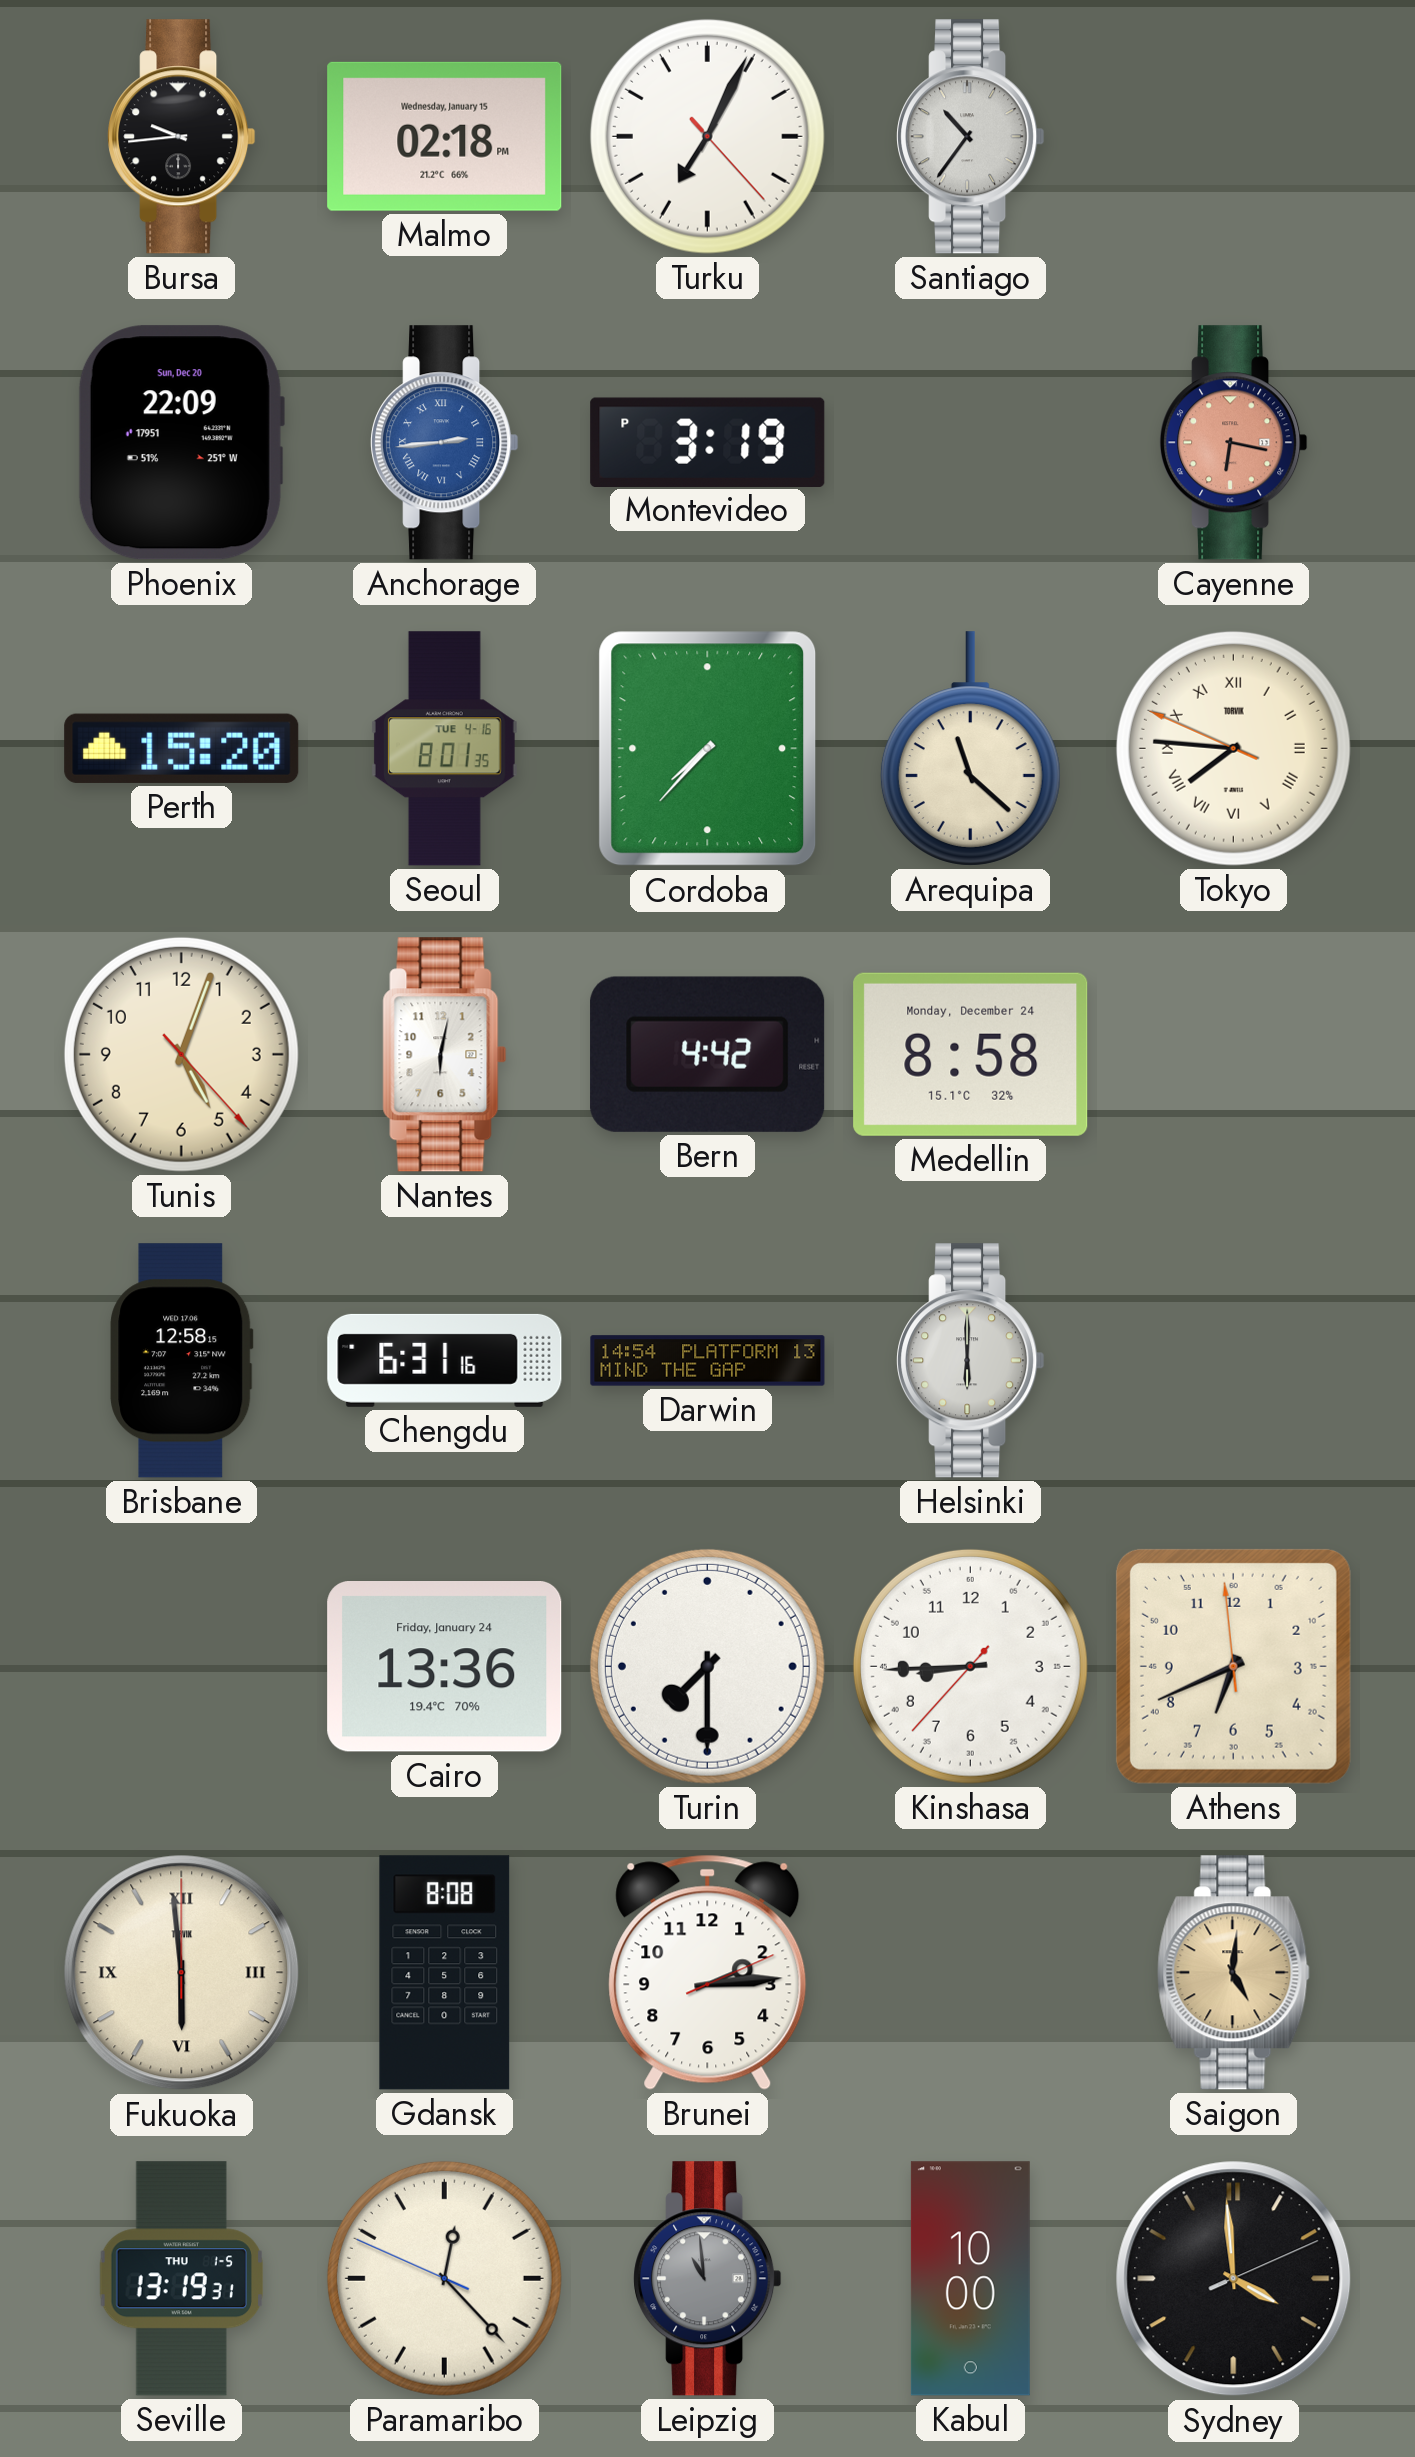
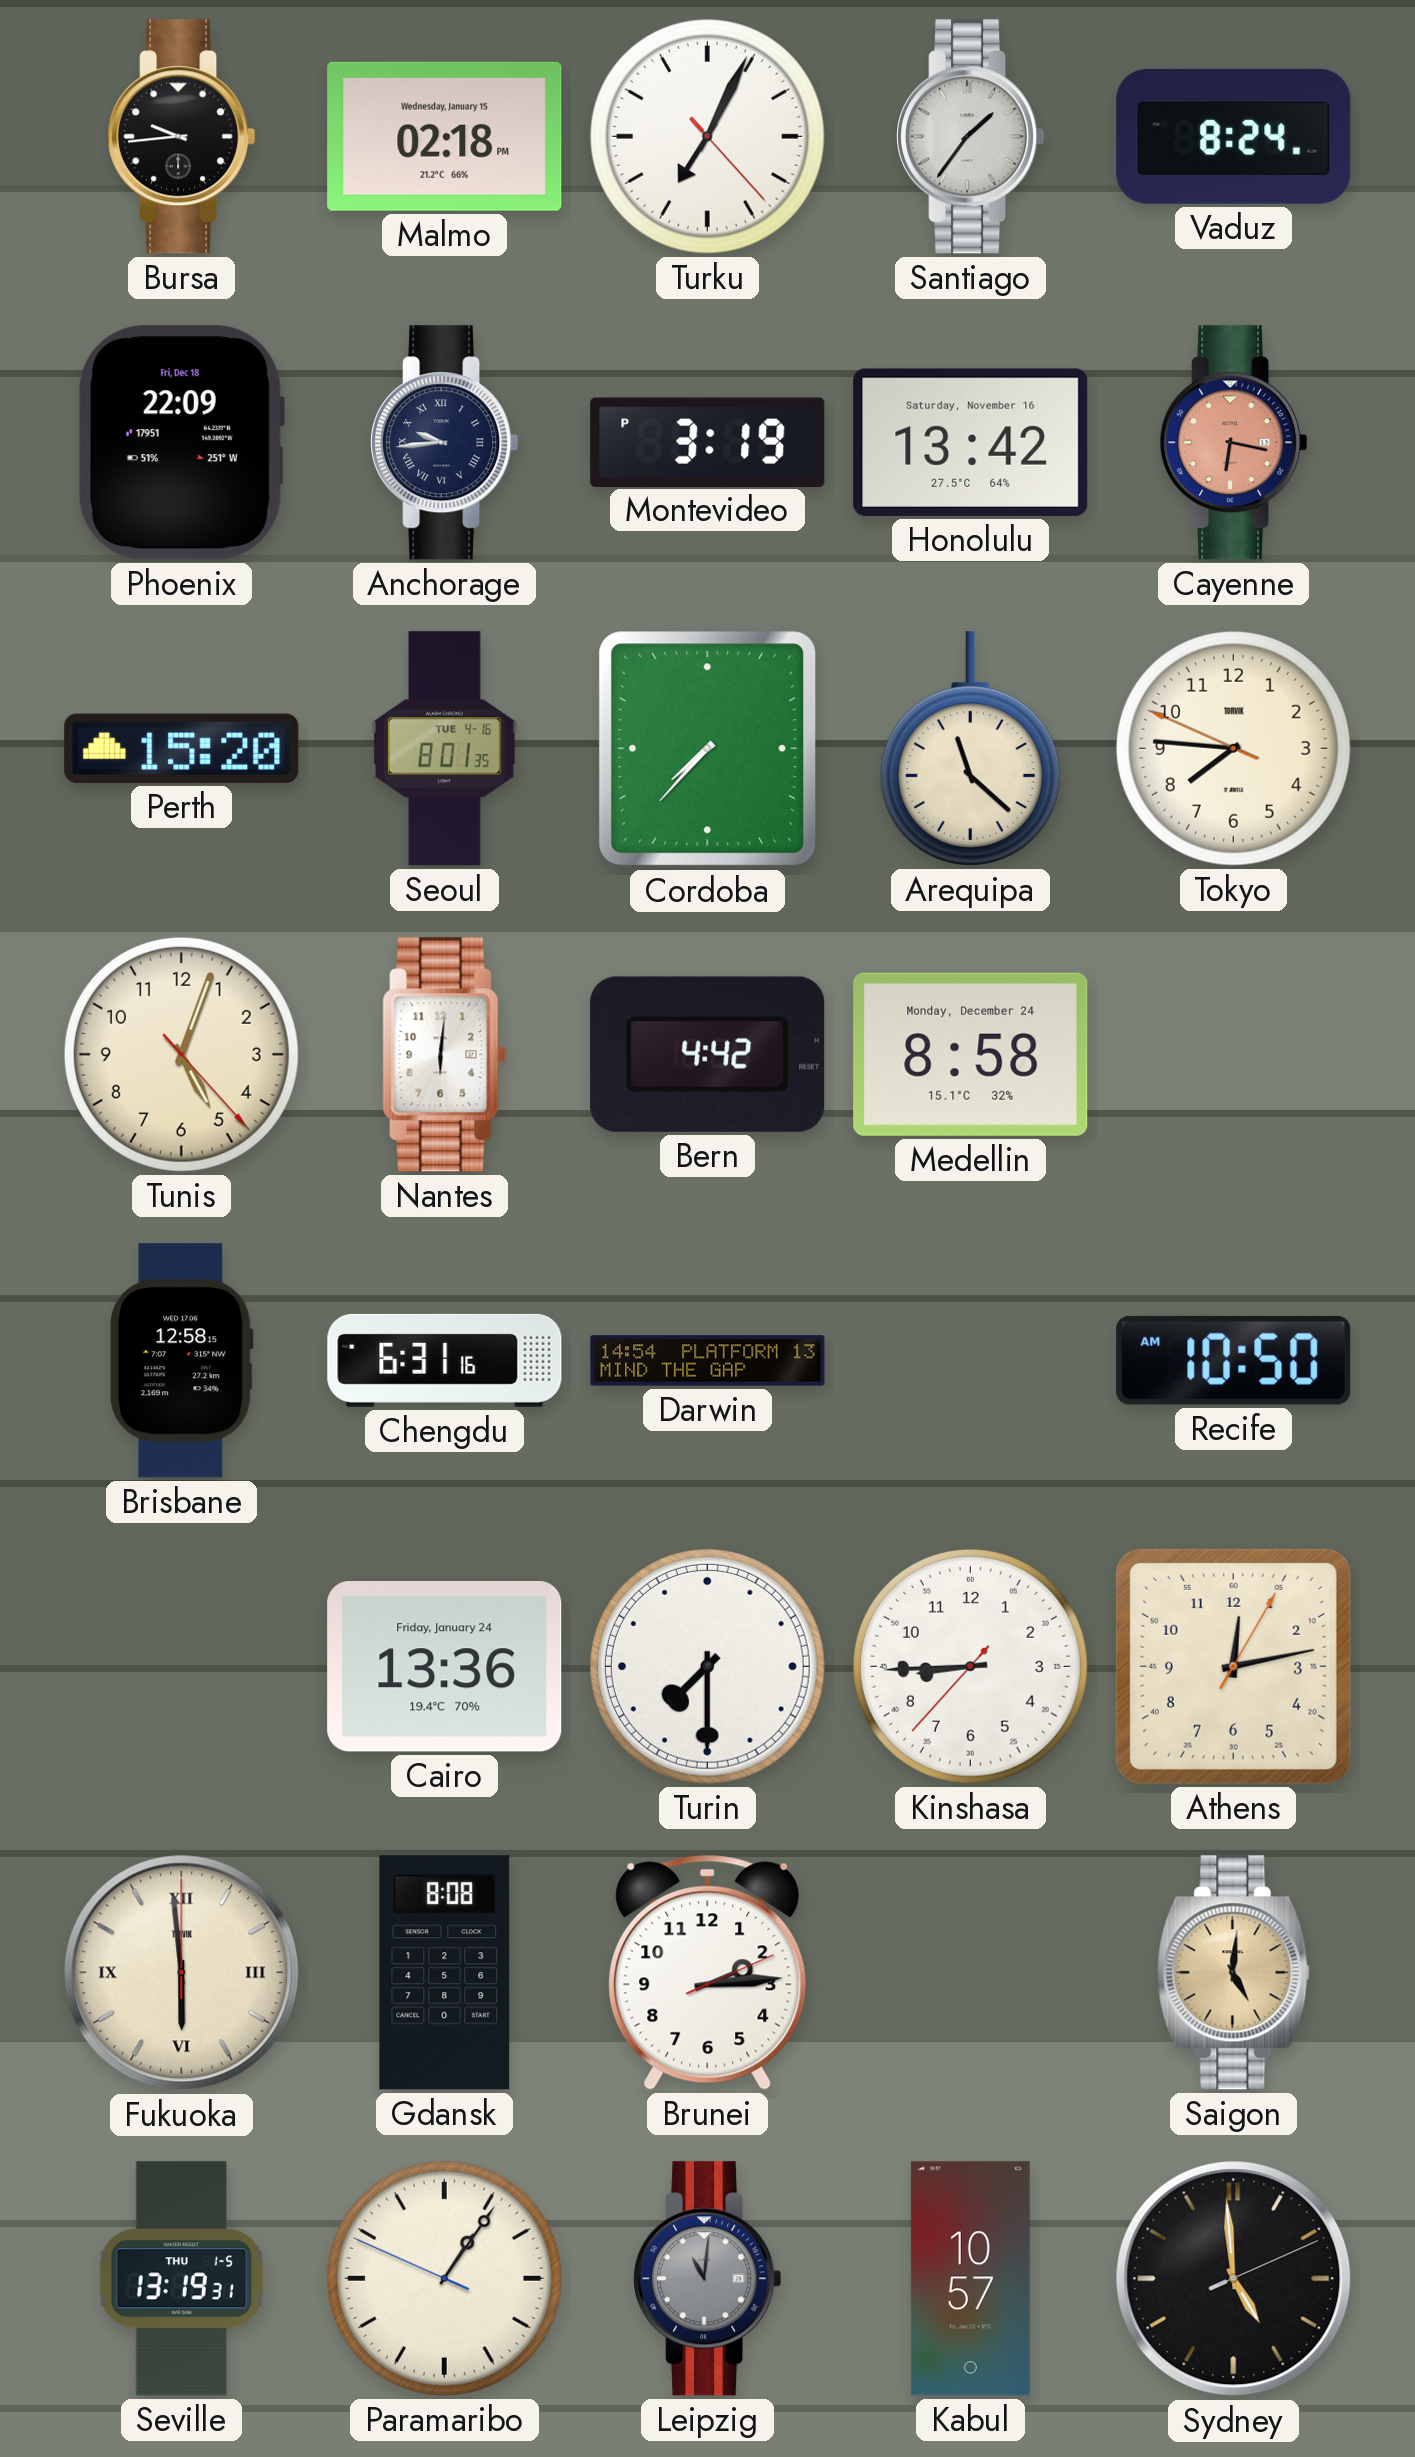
Santiago: 10:36 -> 1:36
Vaduz: none -> 8:24
Phoenix date: Sun, Dec 20 -> Fri, Dec 18
Anchorage: 2:44 -> 9:44
Anchorage dial: blue -> navy
Honolulu: none -> 13:42
Tokyo numerals: Roman -> Arabic
Nantes: 6:02 -> 6:01
Helsinki: 6:00 -> none
Recife: none -> 10:50
Athens: 6:40 -> 12:13
Paramaribo: 12:22 -> 1:05
Leipzig: 10:59 -> 11:01
Kabul: 10:00 -> 10:57
Sydney: 3:59 -> 4:59
